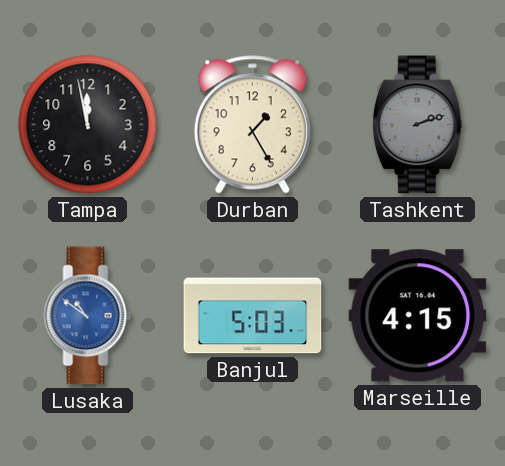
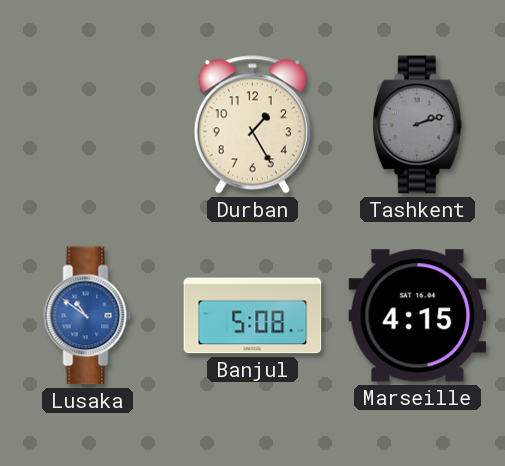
Tampa: 11:58 -> none
Banjul: 5:03 -> 5:08
